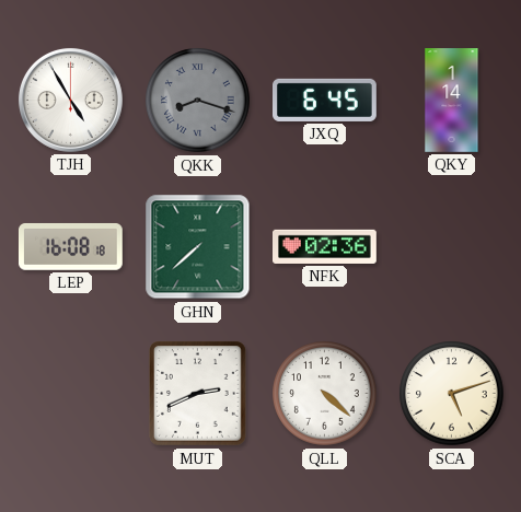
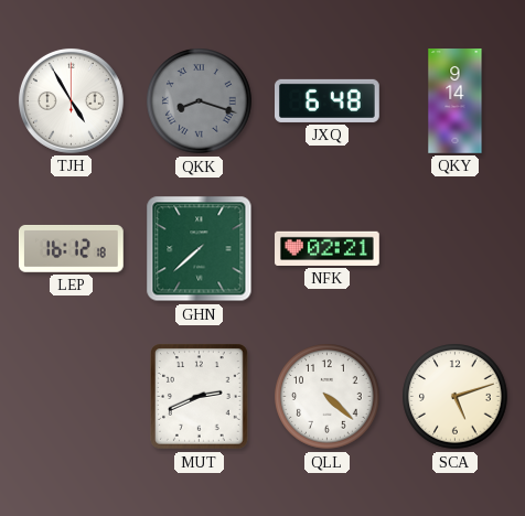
JXQ: 6:45 -> 6:48
QKY: 1:14 -> 9:14
LEP: 16:08 -> 16:12
NFK: 02:36 -> 02:21
